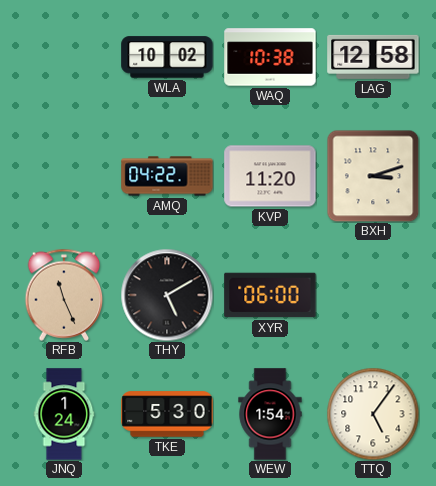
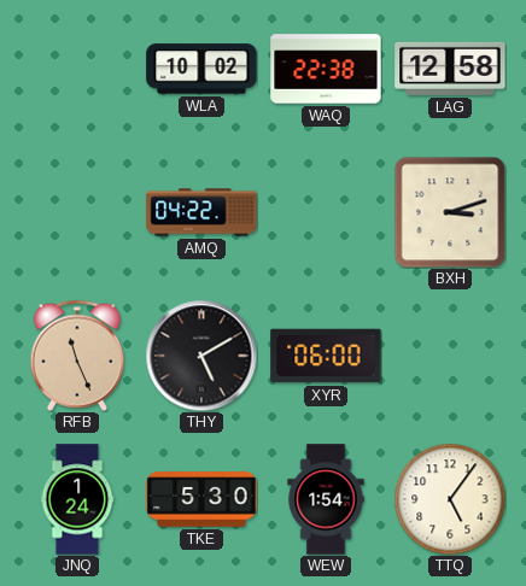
WAQ: 10:38 -> 22:38
KVP: 11:20 -> none
